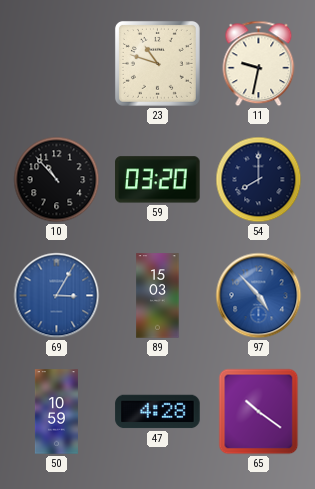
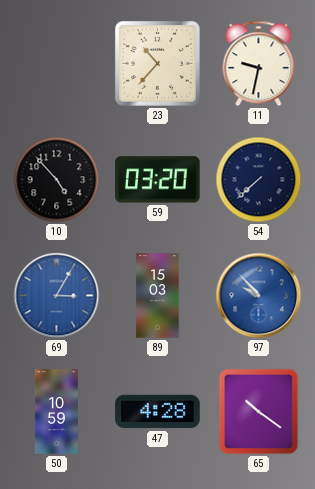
23: 10:48 -> 10:37
10: 10:53 -> 4:53
54: 8:00 -> 7:38
97: 4:53 -> 9:53
